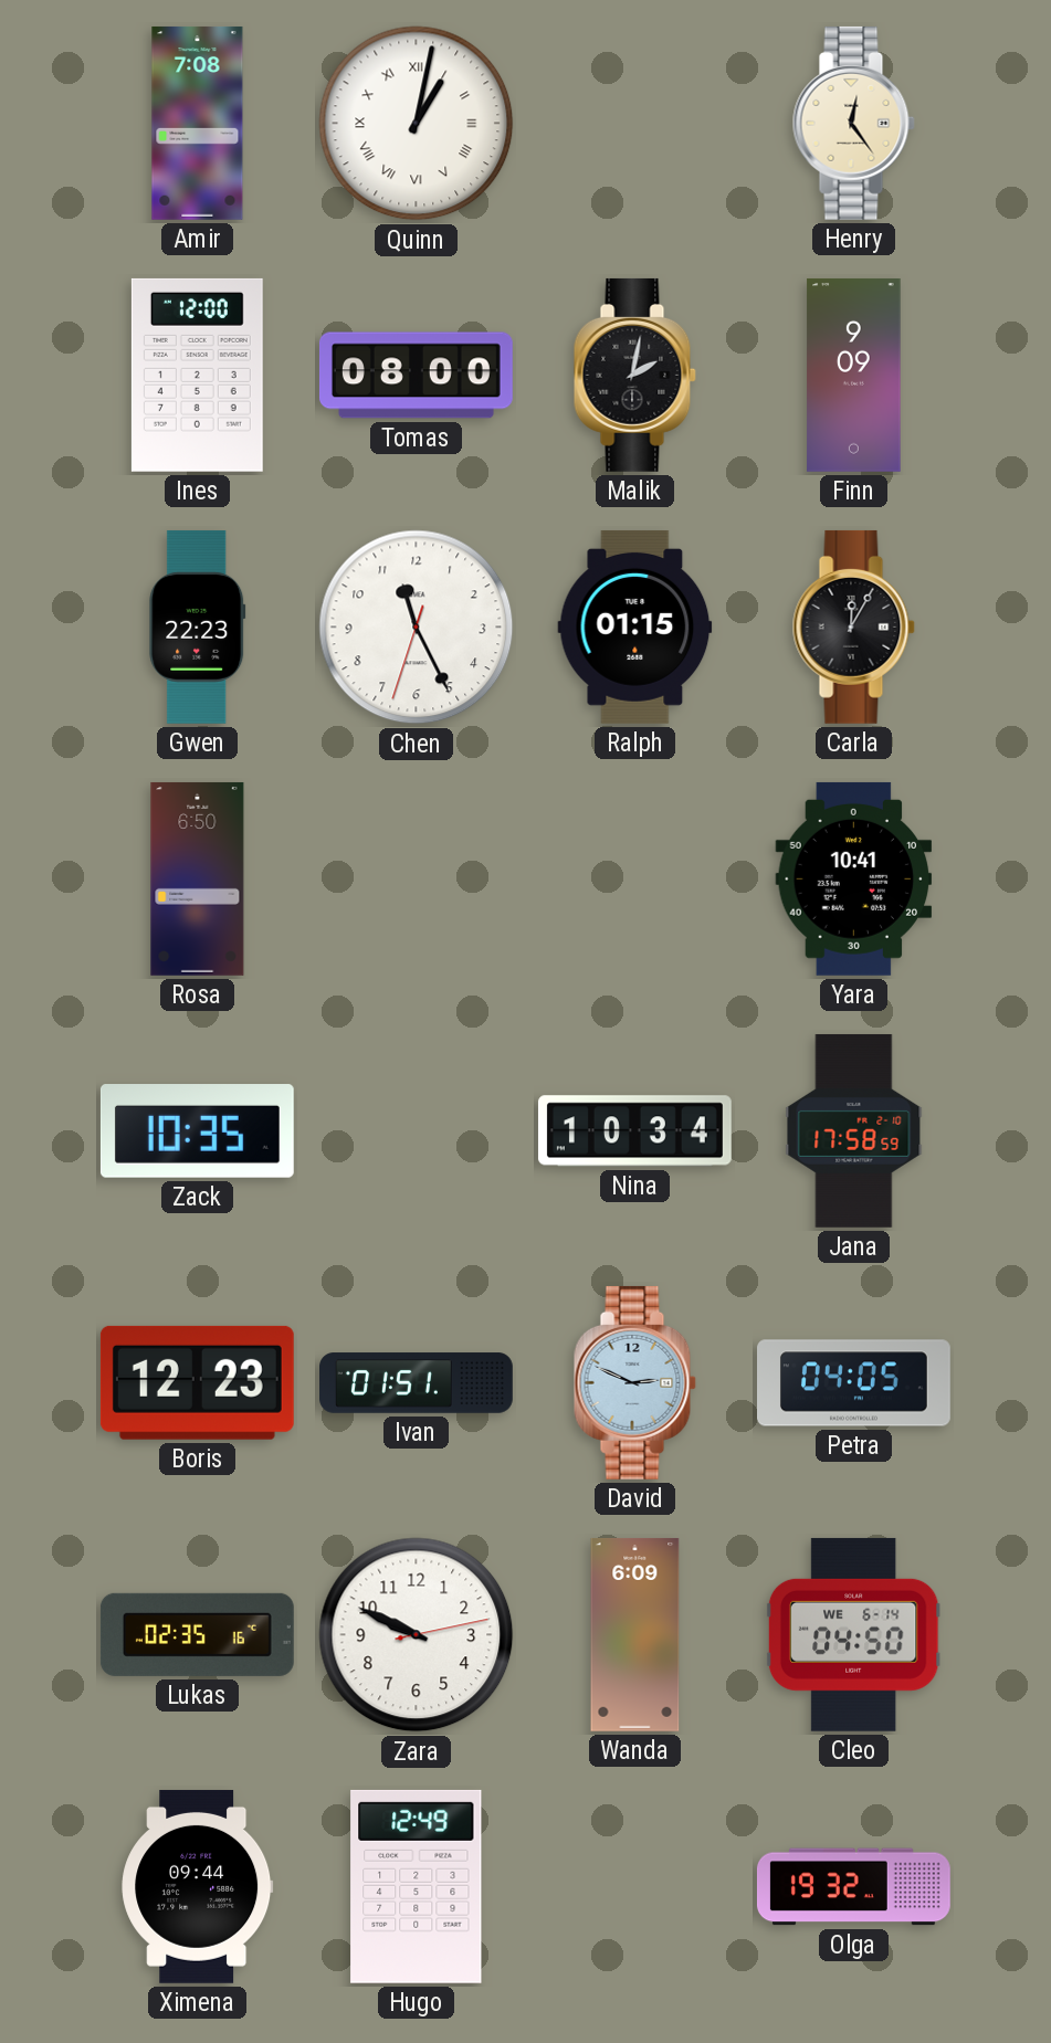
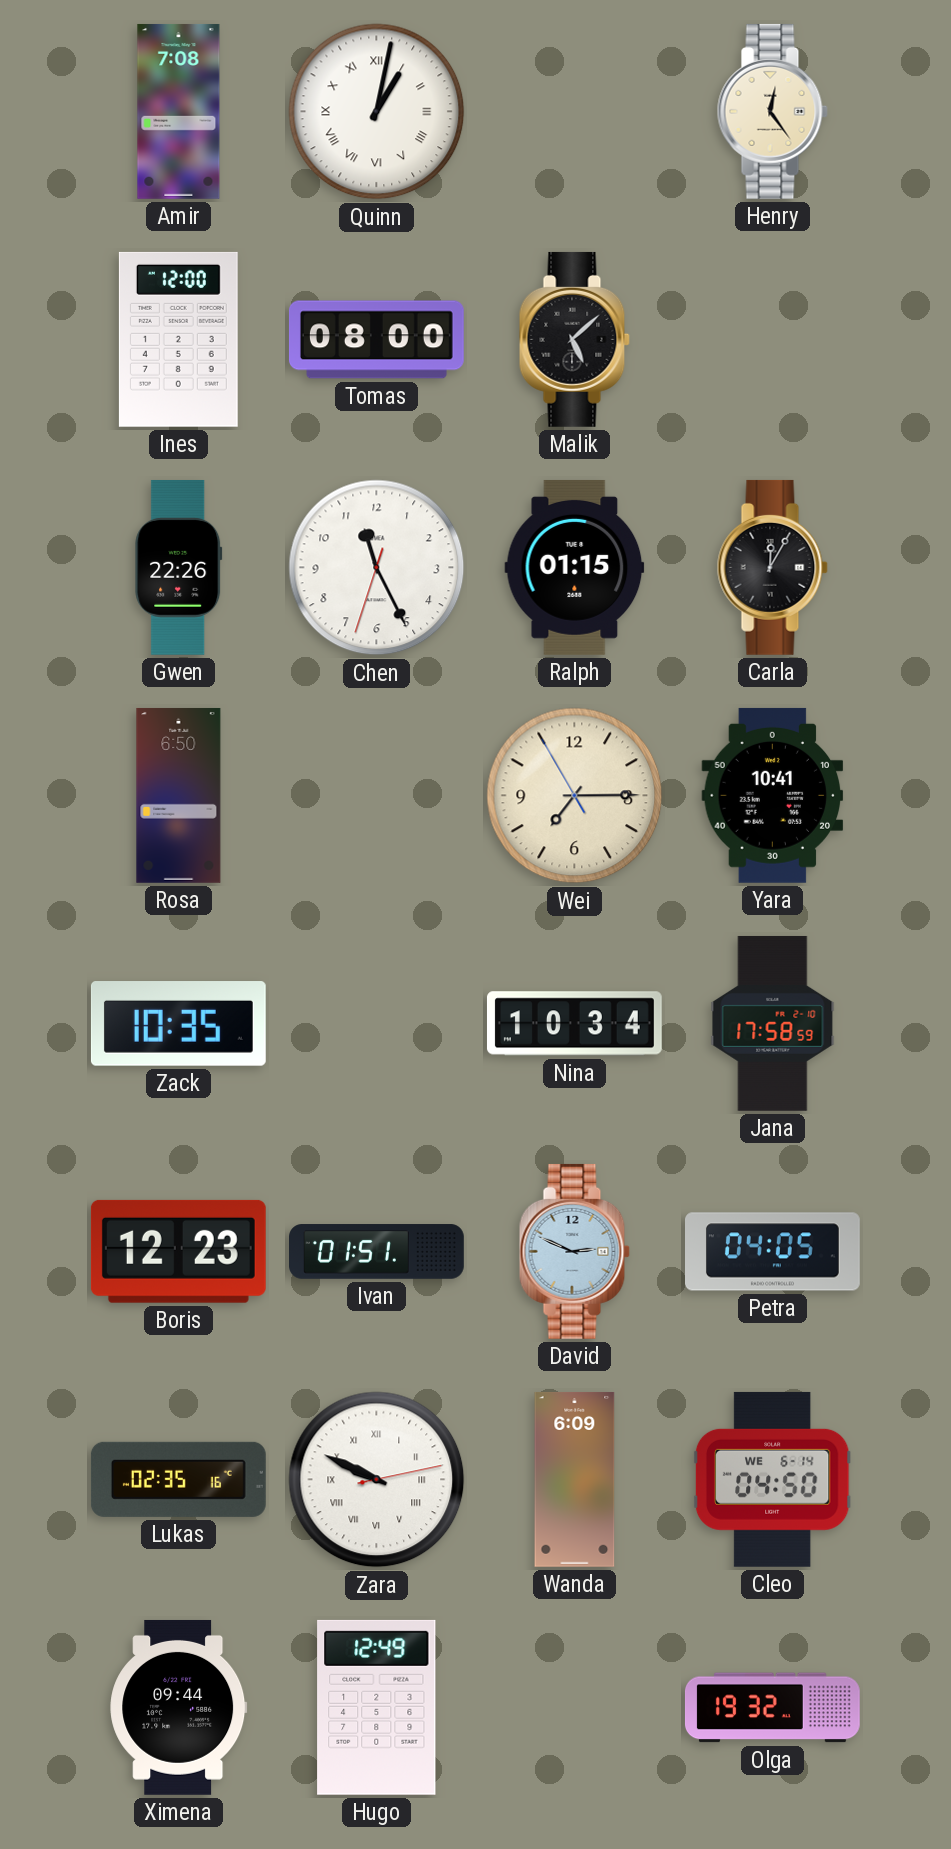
Malik: 2:02 -> 5:08
Finn: 9:09 -> none
Gwen: 22:23 -> 22:26
Wei: none -> 7:14
Zara numerals: Arabic -> Roman
